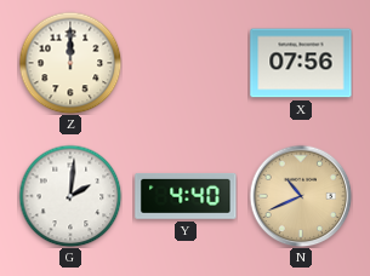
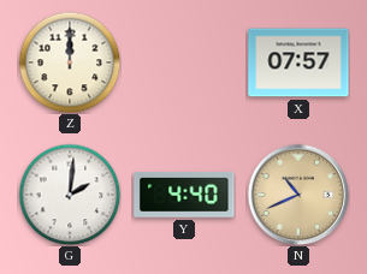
X: 07:56 -> 07:57
